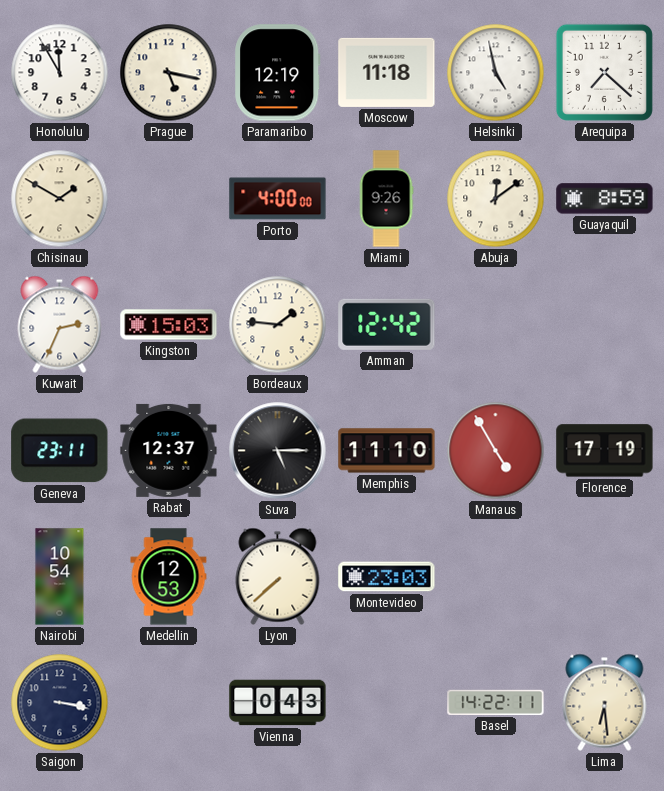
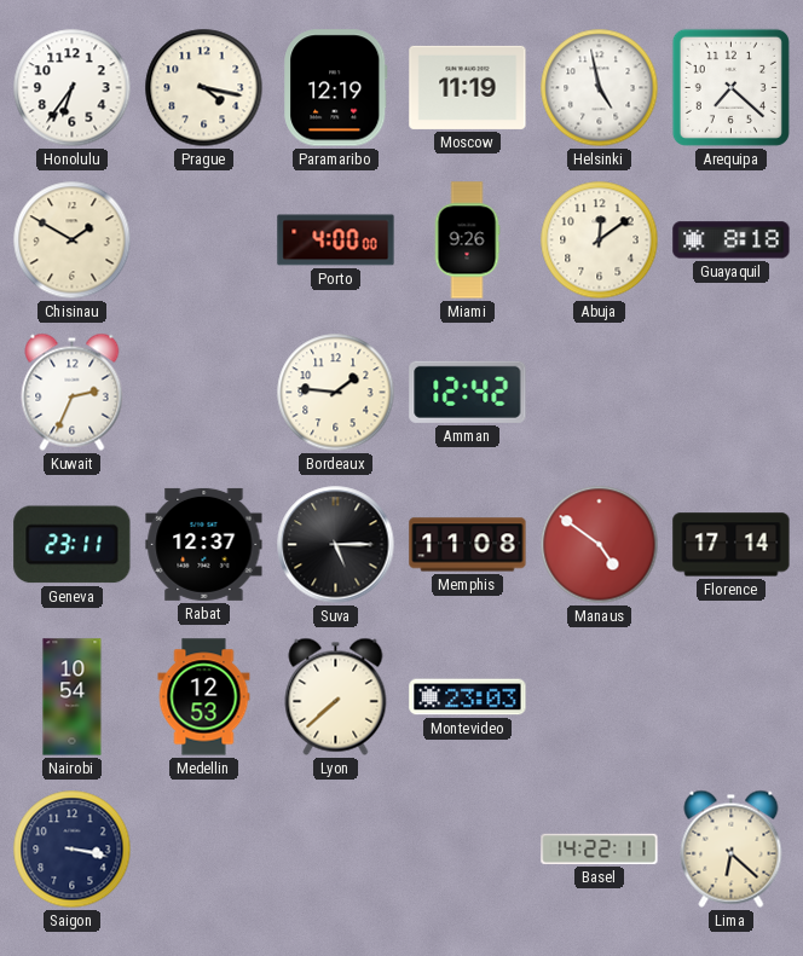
Honolulu: 11:55 -> 6:36
Prague: 5:17 -> 4:17
Moscow: 11:18 -> 11:19
Guayaquil: 8:59 -> 8:18
Kingston: 15:03 -> none
Memphis: 11:10 -> 11:08
Manaus: 4:55 -> 4:51
Florence: 17:19 -> 17:14
Vienna: 0:43 -> none
Lima: 6:29 -> 6:22
